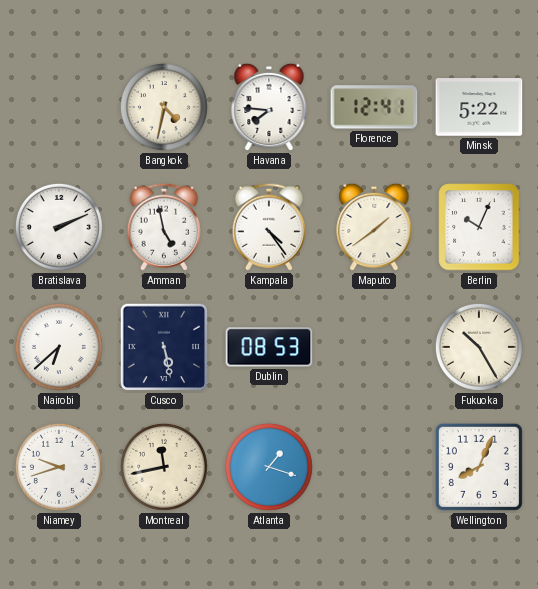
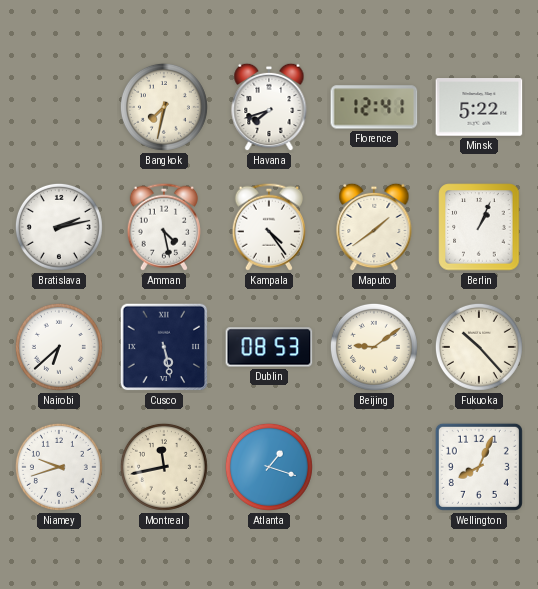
Bangkok: 4:32 -> 7:32
Havana: 7:46 -> 7:42
Bratislava: 2:11 -> 2:13
Amman: 4:58 -> 4:28
Berlin: 10:04 -> 1:04
Beijing: none -> 9:09
Fukuoka: 10:25 -> 10:23
